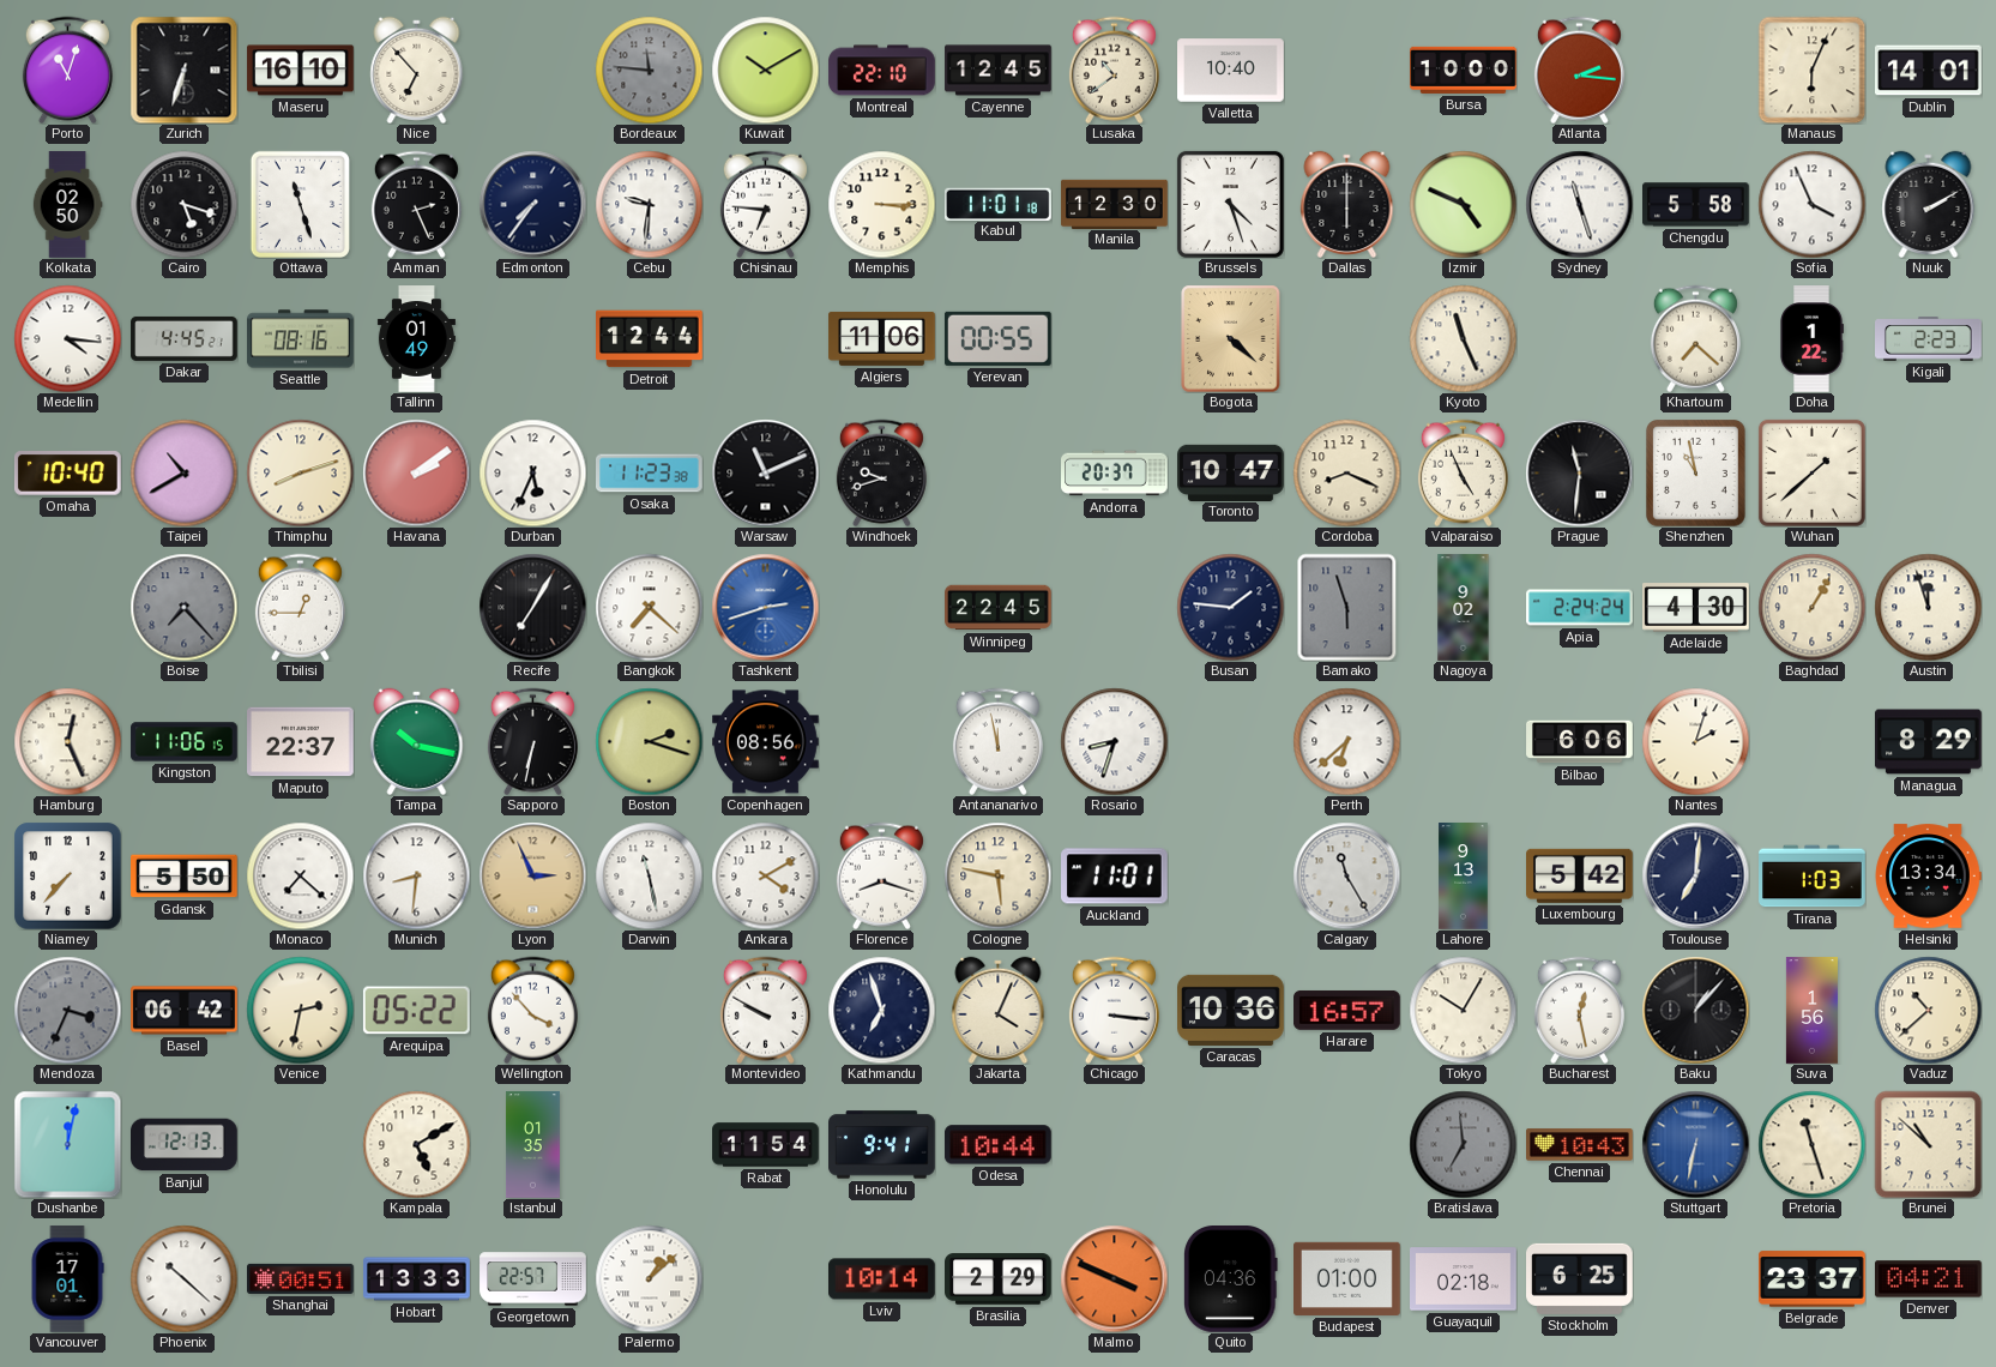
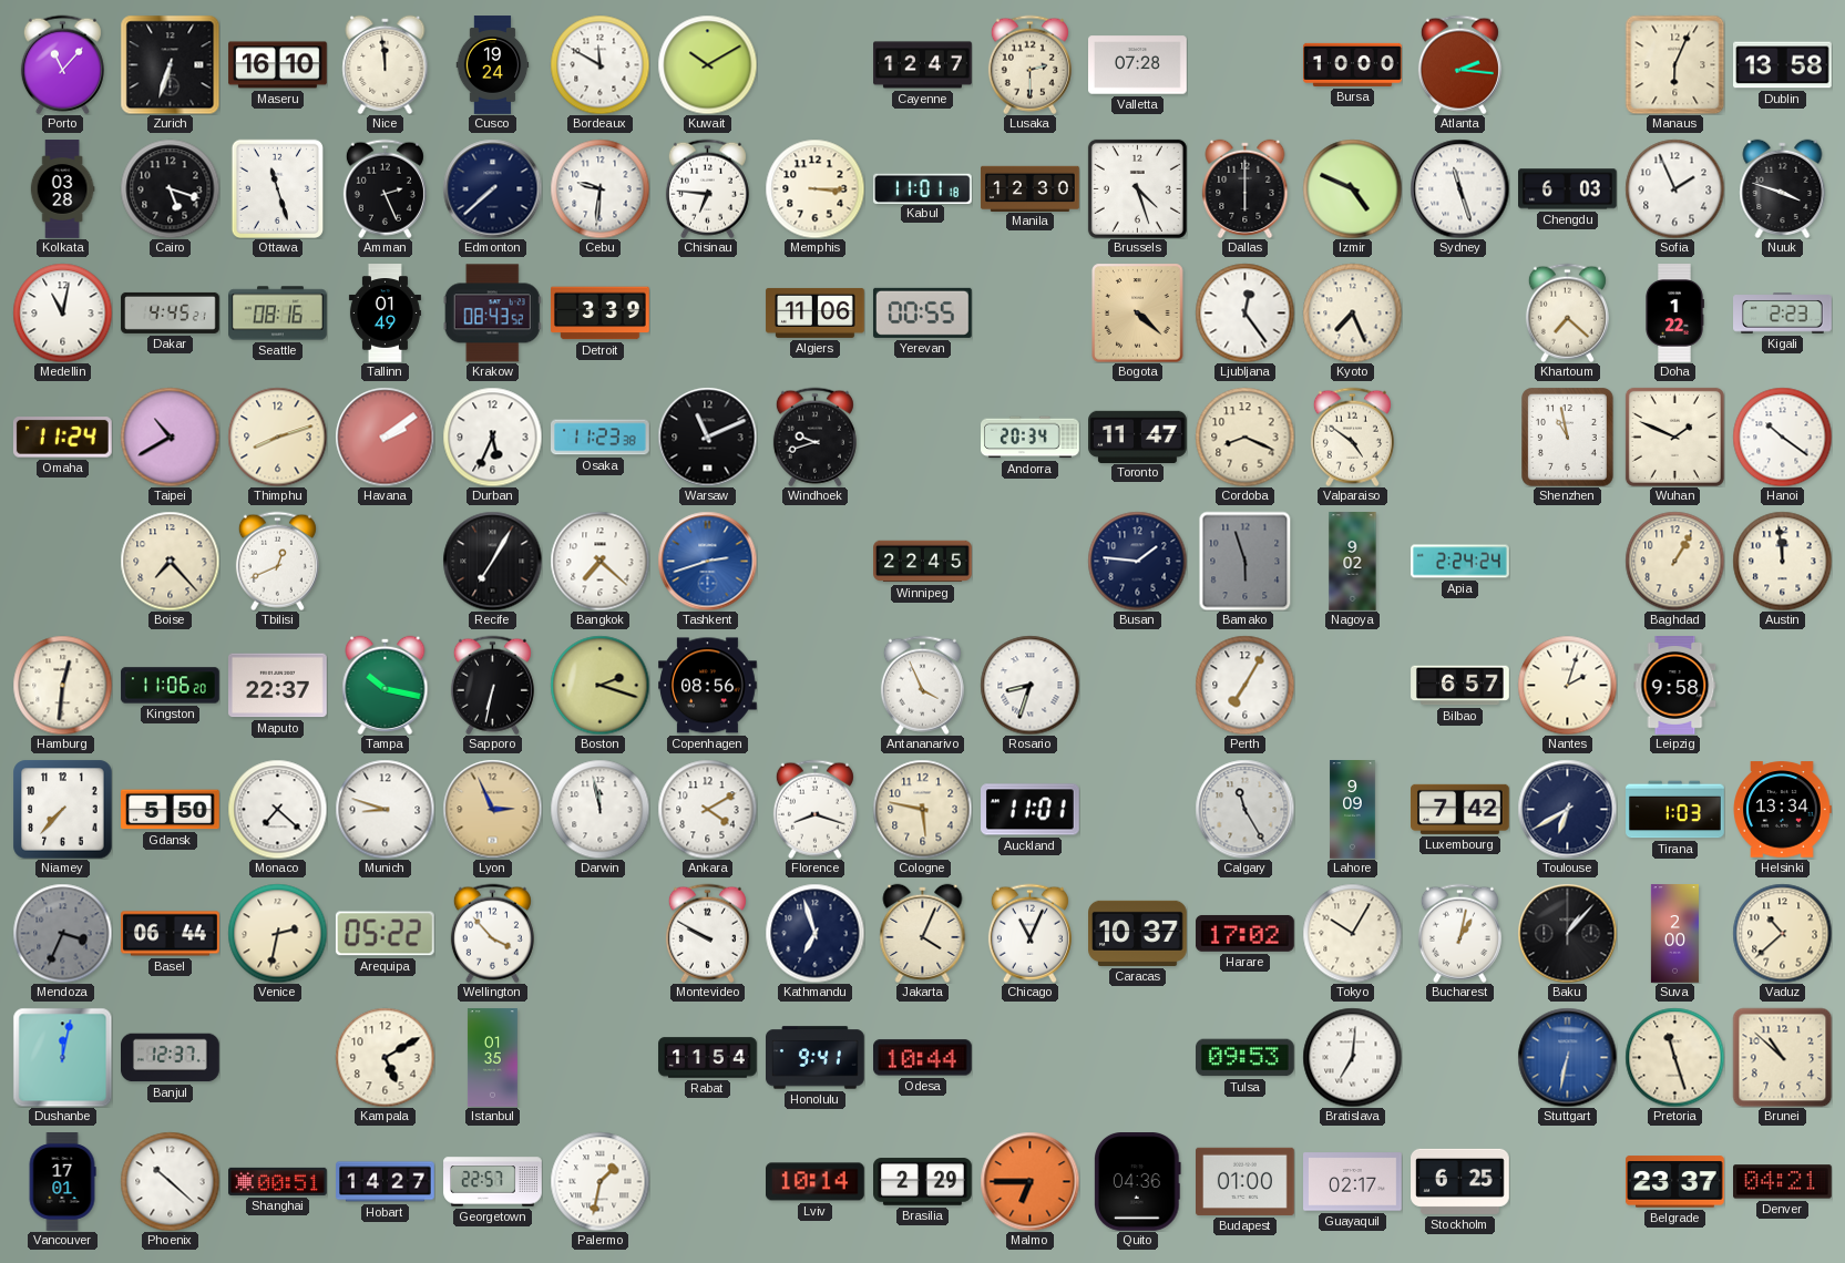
Porto: 11:03 -> 11:07
Nice: 6:53 -> 11:59
Cusco: none -> 19:24
Bordeaux: 11:46 -> 11:50
Bordeaux dial: grey -> white
Montreal: 22:10 -> none
Cayenne: 12:45 -> 12:47
Lusaka: 10:39 -> 2:30
Valletta: 10:40 -> 07:28
Dublin: 14:01 -> 13:58
Kolkata: 02:50 -> 03:28
Edmonton: 7:36 -> 7:38
Chengdu: 5:58 -> 6:03
Sofia: 3:56 -> 1:56
Nuuk: 2:10 -> 3:48
Medellin: 4:16 -> 11:02
Krakow: none -> 08:43
Detroit: 12:44 -> 3:39
Ljubljana: none -> 12:24
Kyoto: 11:26 -> 7:26
Omaha: 10:40 -> 11:24
Andorra: 20:37 -> 20:34
Toronto: 10:47 -> 11:47
Valparaiso: 4:56 -> 4:51
Prague: 11:31 -> none
Wuhan: 1:38 -> 1:49
Hanoi: none -> 10:21
Boise dial: grey -> cream
Tbilisi: 12:45 -> 12:41
Adelaide: 4:30 -> none
Austin: 11:57 -> 11:59
Hamburg: 12:26 -> 12:31
Kingston: 11:06:15 -> 11:06:20
Antananarivo: 11:58 -> 3:56
Perth: 6:38 -> 7:05
Bilbao: 6:06 -> 6:57
Leipzig: none -> 9:58
Managua: 8:29 -> none
Munich: 8:31 -> 8:48
Darwin: 11:28 -> 11:58
Lahore: 9:13 -> 9:09
Luxembourg: 5:42 -> 7:42
Toulouse: 7:01 -> 6:40
Basel: 06:42 -> 06:44
Chicago: 3:16 -> 11:04
Caracas: 10:36 -> 10:37
Harare: 16:57 -> 17:02
Bucharest: 12:28 -> 1:02
Suva: 1:56 -> 2:00
Banjul: 12:13 -> 12:37
Tulsa: none -> 09:53
Bratislava: 6:59 -> 7:01
Bratislava dial: grey -> white
Chennai: 10:43 -> none
Hobart: 13:33 -> 14:27
Palermo: 1:08 -> 1:32
Malmo: 3:49 -> 6:45
Guayaquil: 02:18 -> 02:17
